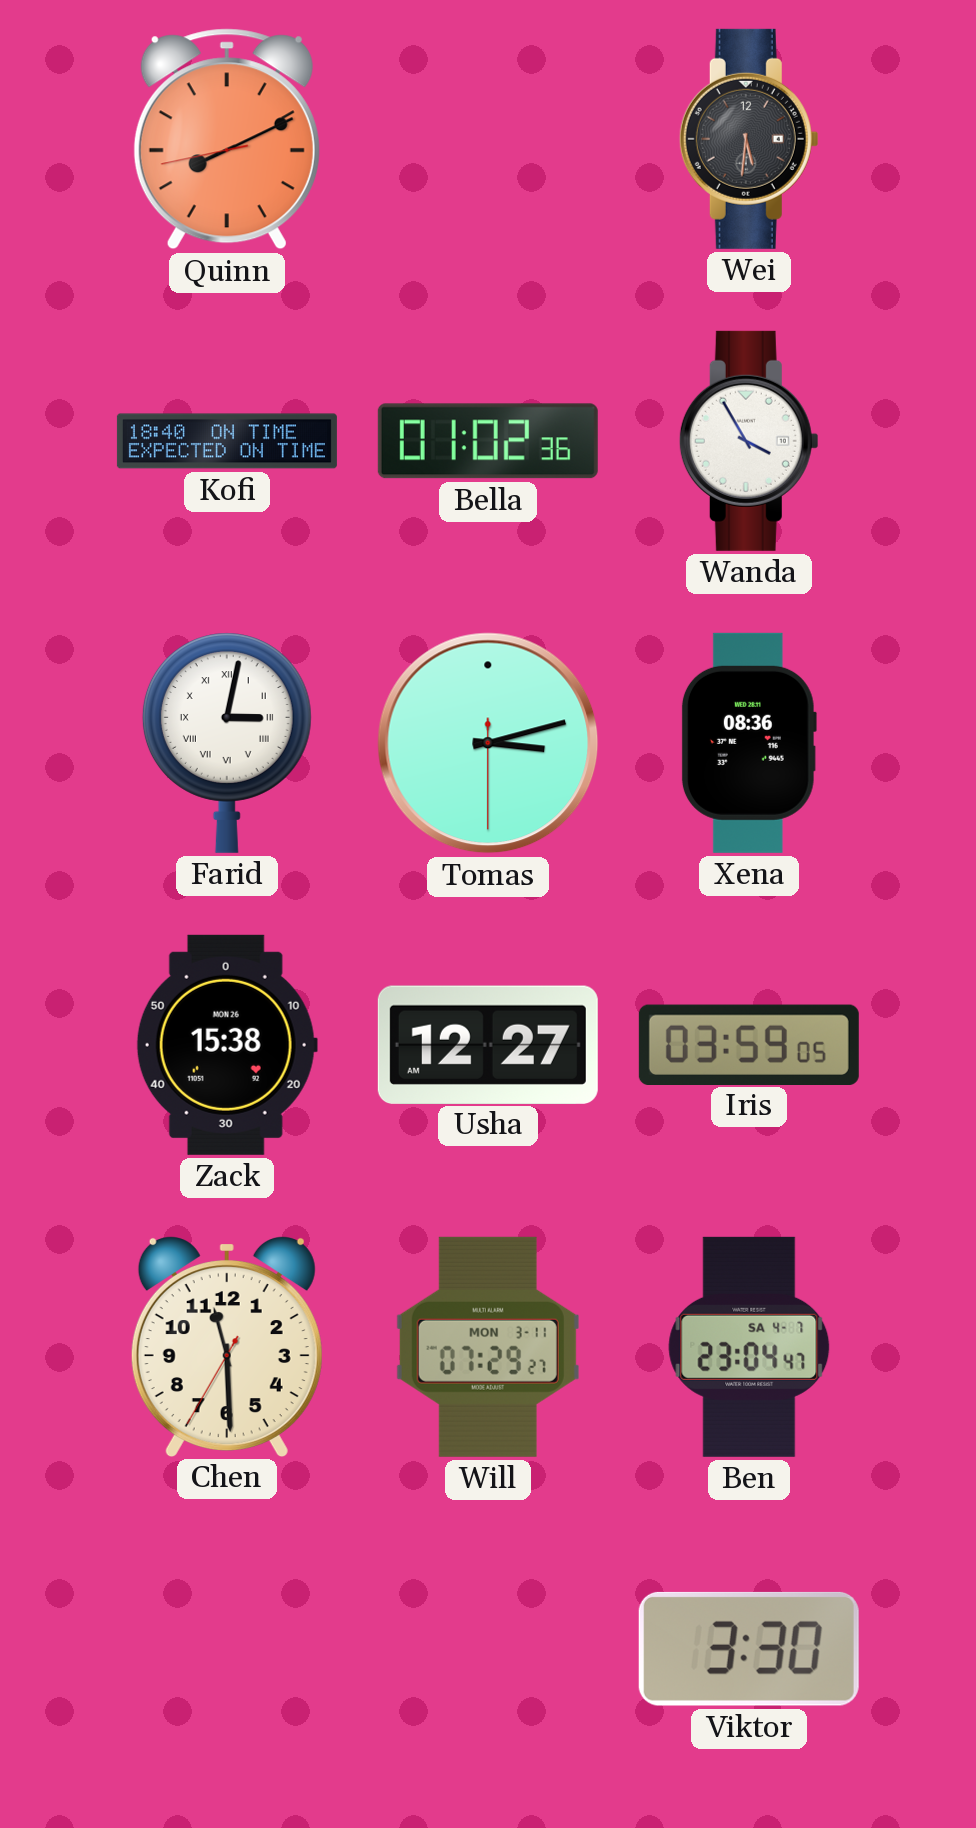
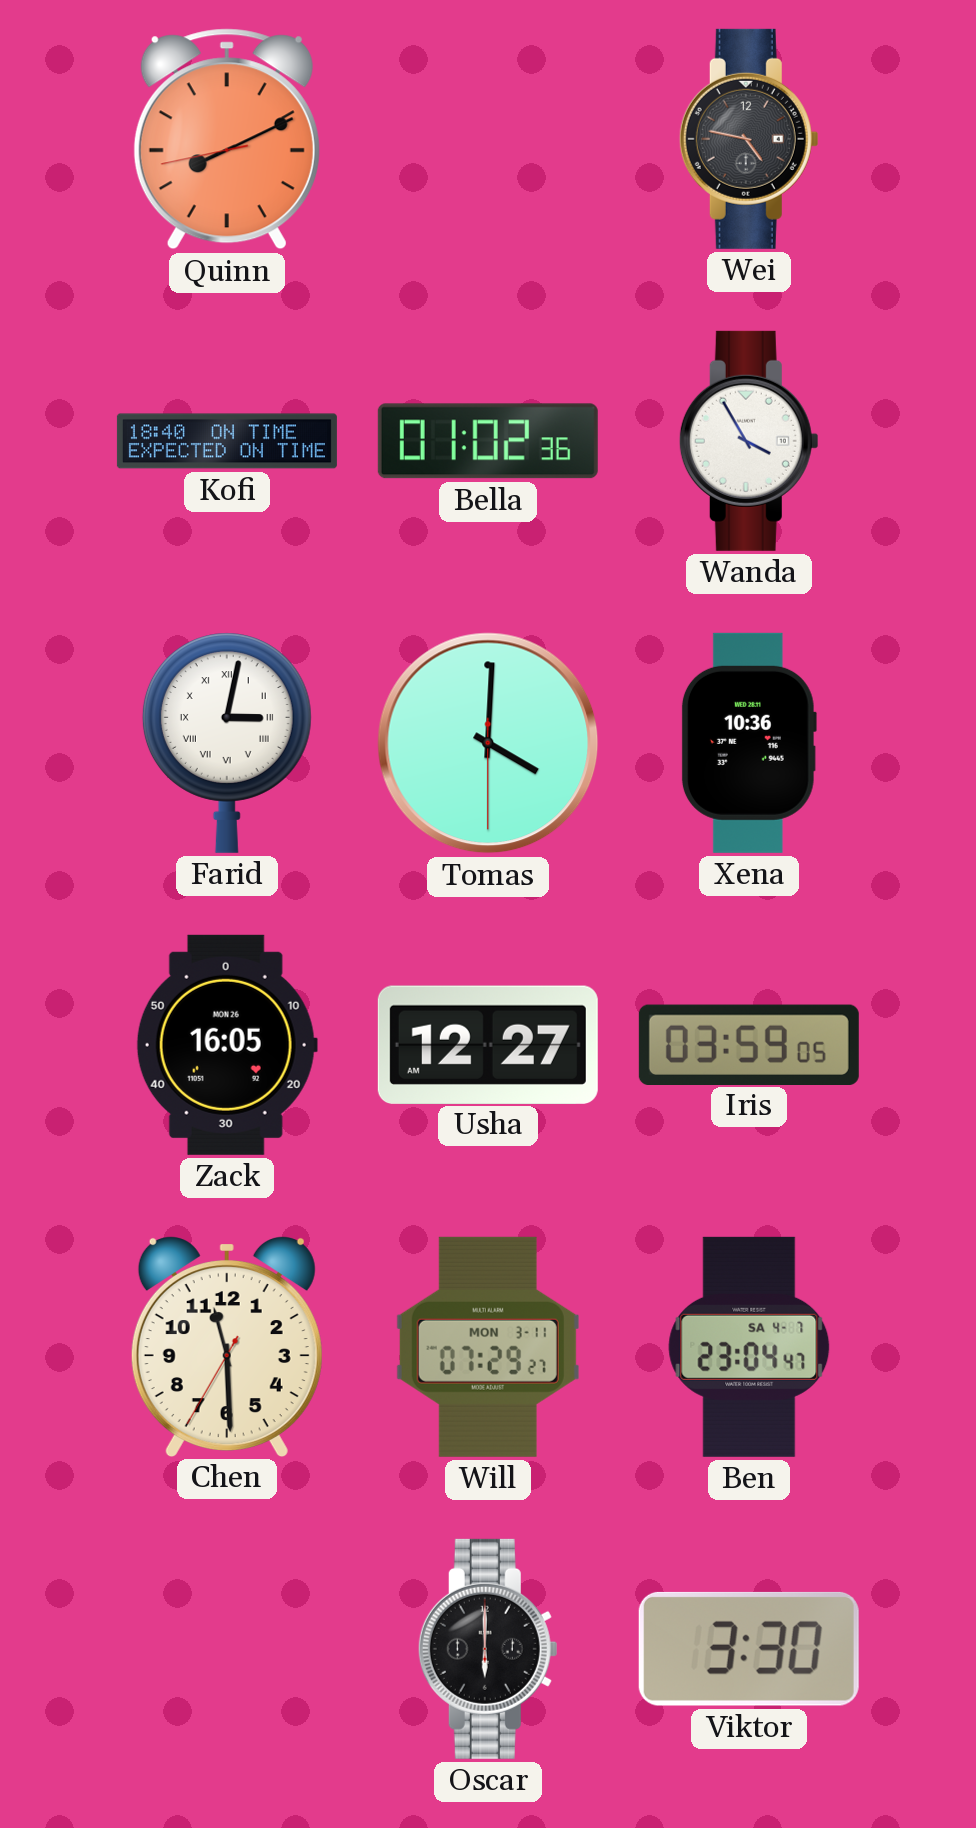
Wei: 5:31 -> 4:47
Tomas: 3:12 -> 4:00
Xena: 08:36 -> 10:36
Zack: 15:38 -> 16:05
Oscar: none -> 6:00
